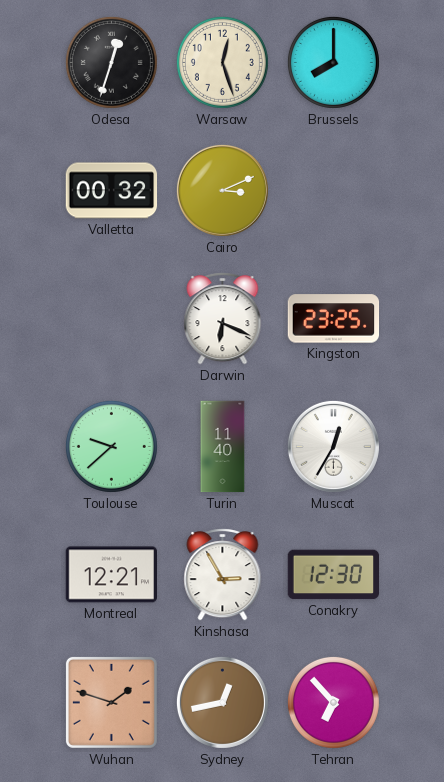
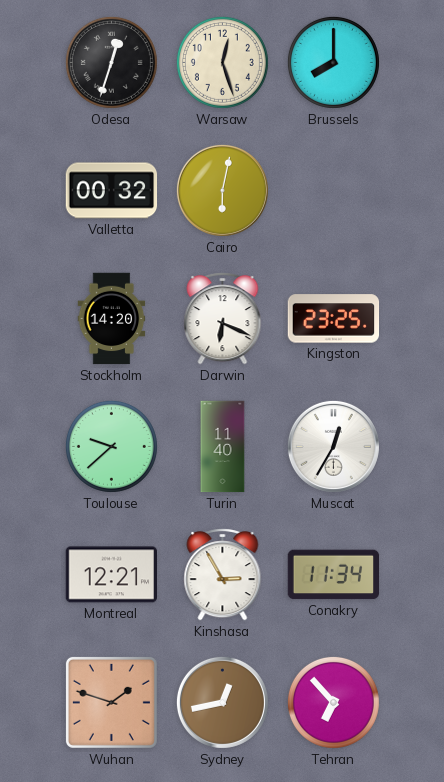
Cairo: 3:11 -> 6:02
Stockholm: none -> 14:20
Conakry: 12:30 -> 11:34
